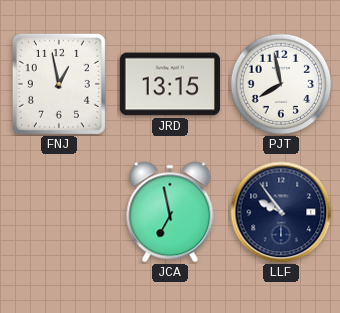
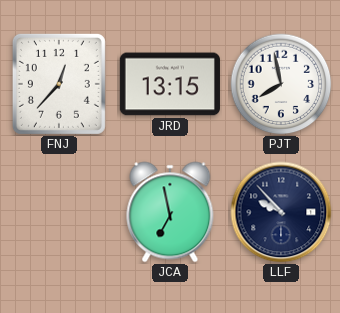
FNJ: 12:58 -> 12:37
LLF: 9:54 -> 9:53
